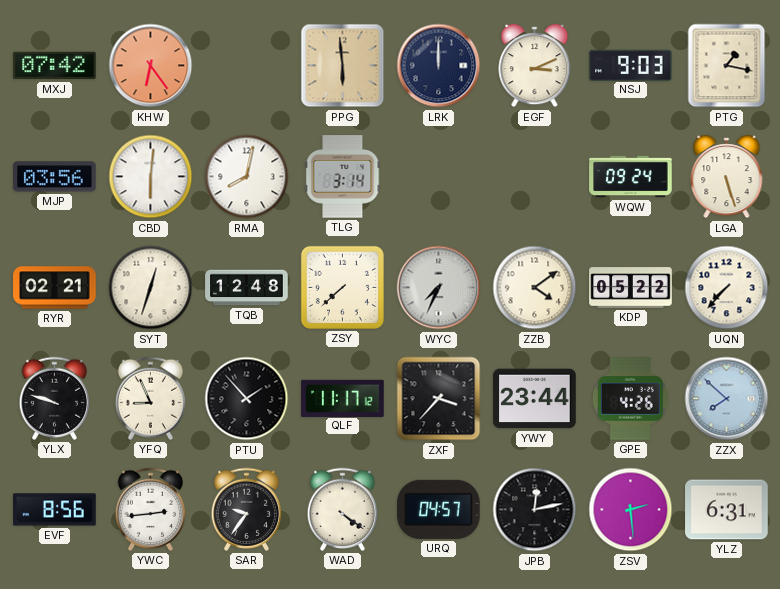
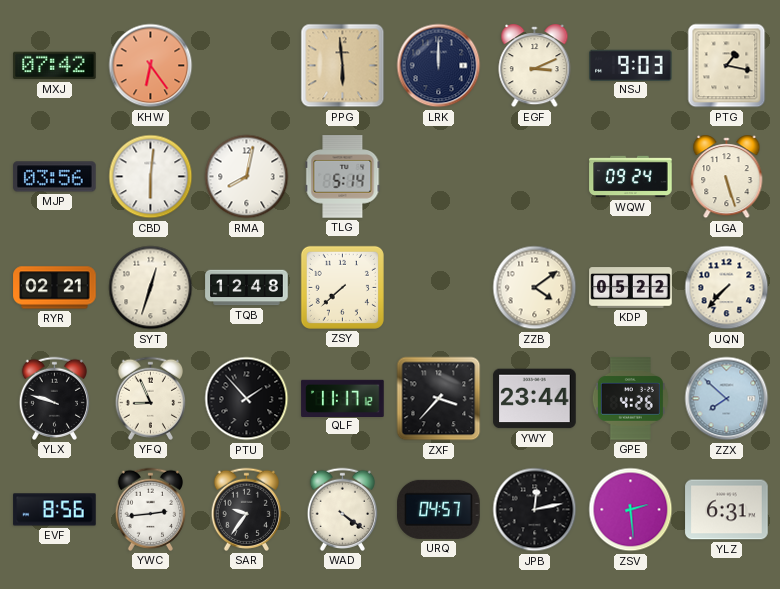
TLG: 3:14 -> 5:14
WYC: 7:34 -> none
